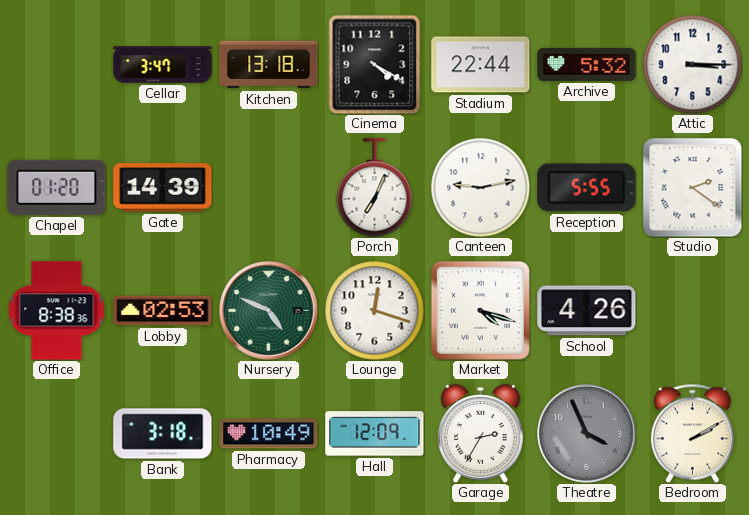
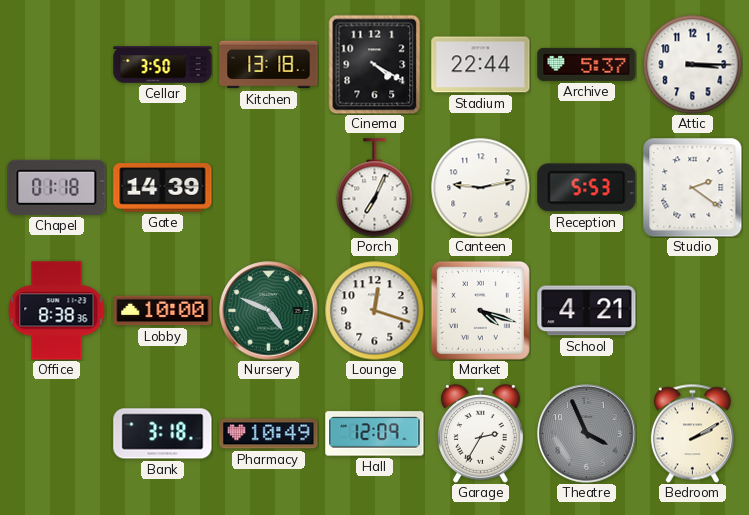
Cellar: 3:47 -> 3:50
Archive: 5:32 -> 5:37
Chapel: 01:20 -> 01:18
Reception: 5:55 -> 5:53
Lobby: 02:53 -> 10:00
School: 4:26 -> 4:21
